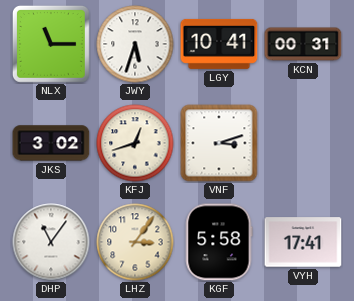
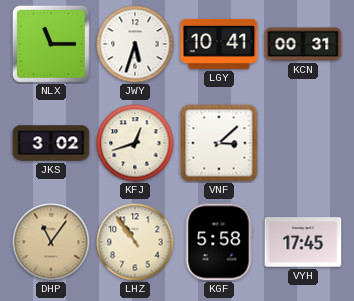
VNF: 3:12 -> 3:08
DHP dial: white -> champagne
LHZ: 3:06 -> 10:54
VYH: 17:41 -> 17:45
